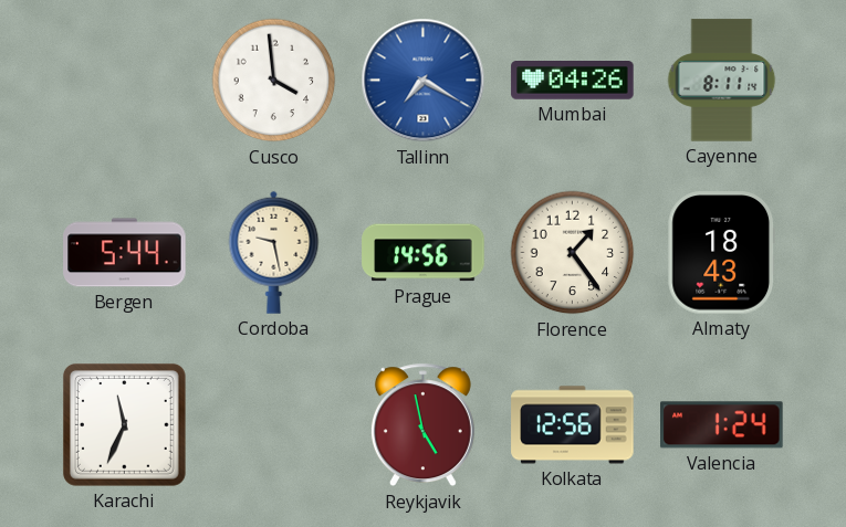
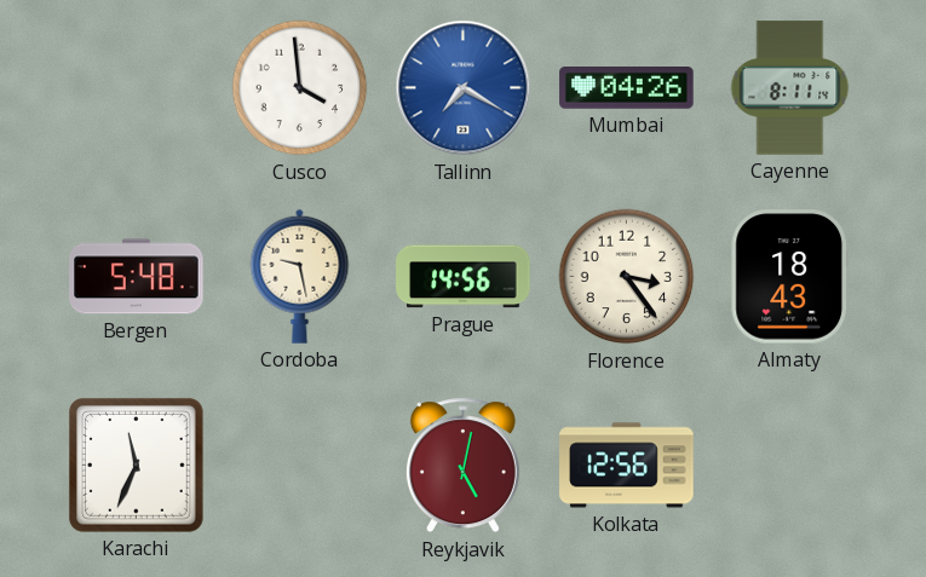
Bergen: 5:44 -> 5:48
Florence: 1:24 -> 3:24
Reykjavik: 4:58 -> 5:02
Valencia: 1:24 -> none
